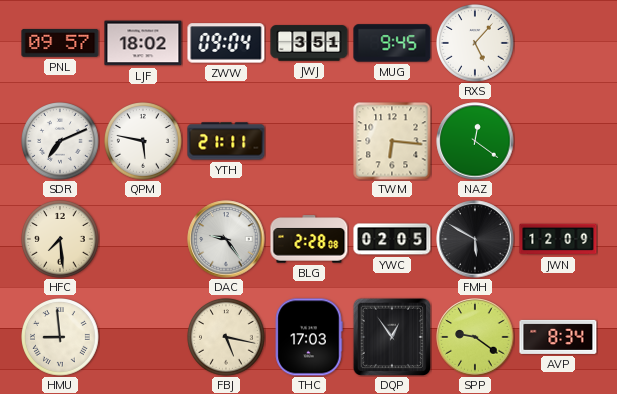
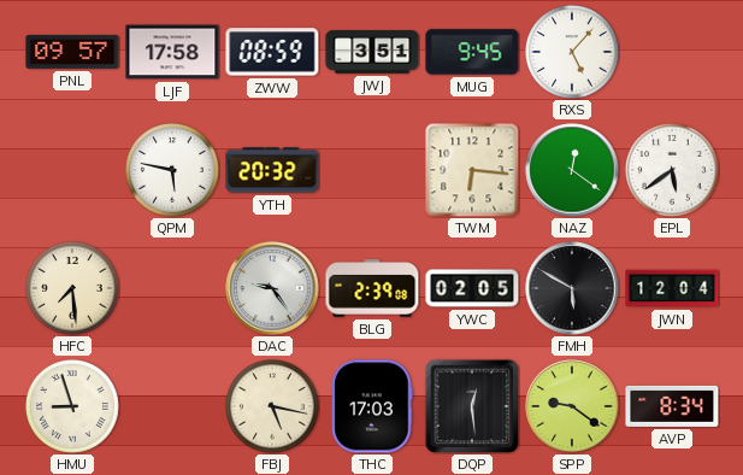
LJF: 18:02 -> 17:58
ZWW: 09:04 -> 08:59
SDR: 7:11 -> none
YTH: 21:11 -> 20:32
EPL: none -> 5:39
BLG: 2:28 -> 2:39
JWN: 12:09 -> 12:04
HMU: 8:59 -> 8:57
DQP: 12:54 -> 12:29
